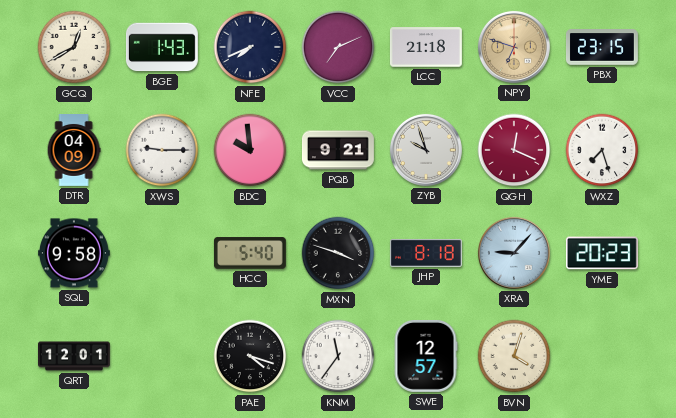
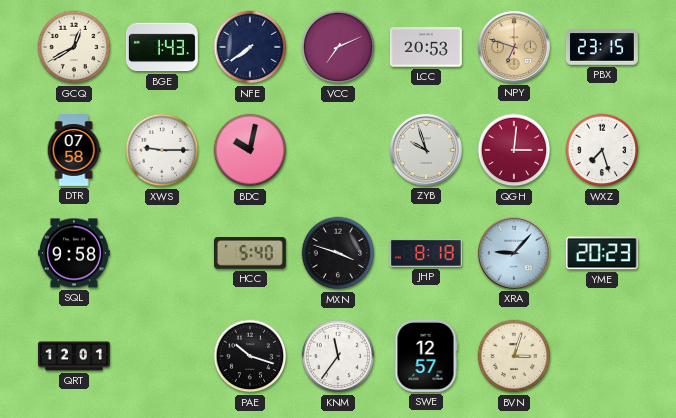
NFE: 7:41 -> 7:39
LCC: 21:18 -> 20:53
DTR: 04:09 -> 07:58
BDC: 9:59 -> 10:02
PQB: 9:21 -> none
QGH: 12:19 -> 3:01
PAE: 4:18 -> 10:18
BVN: 4:03 -> 3:03
